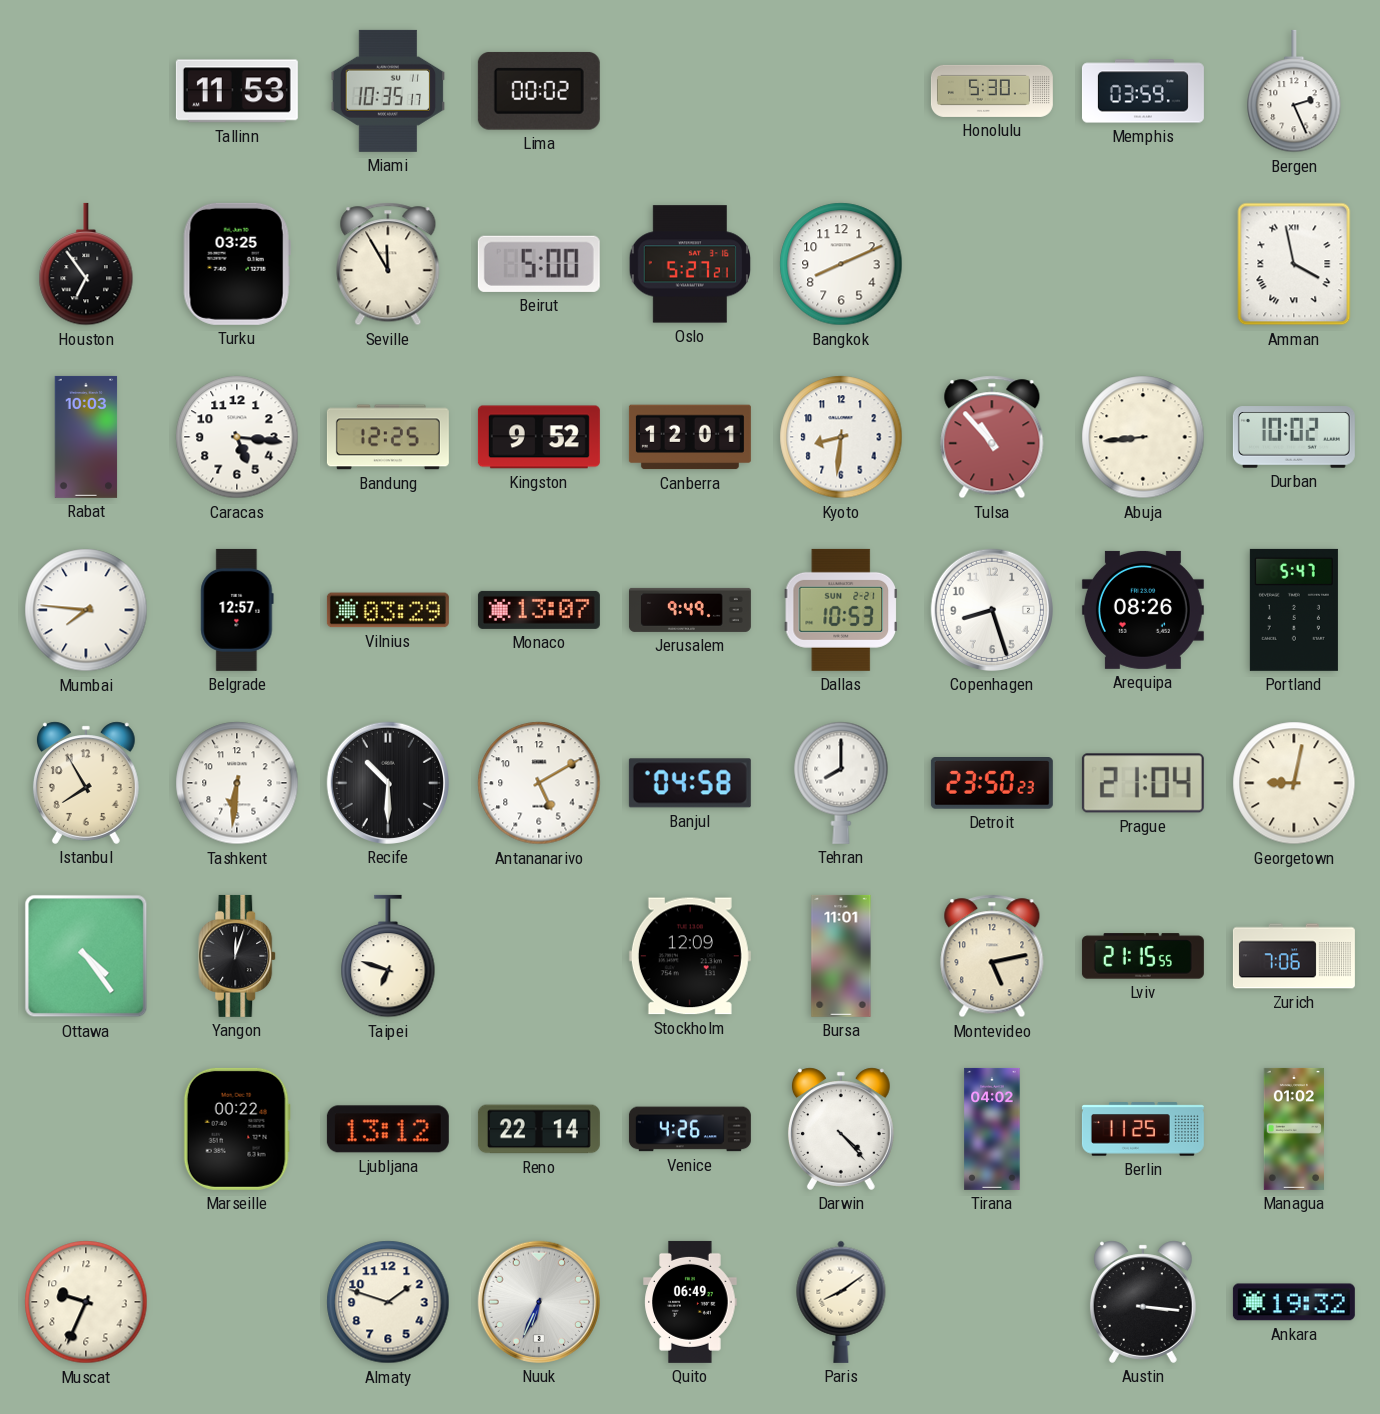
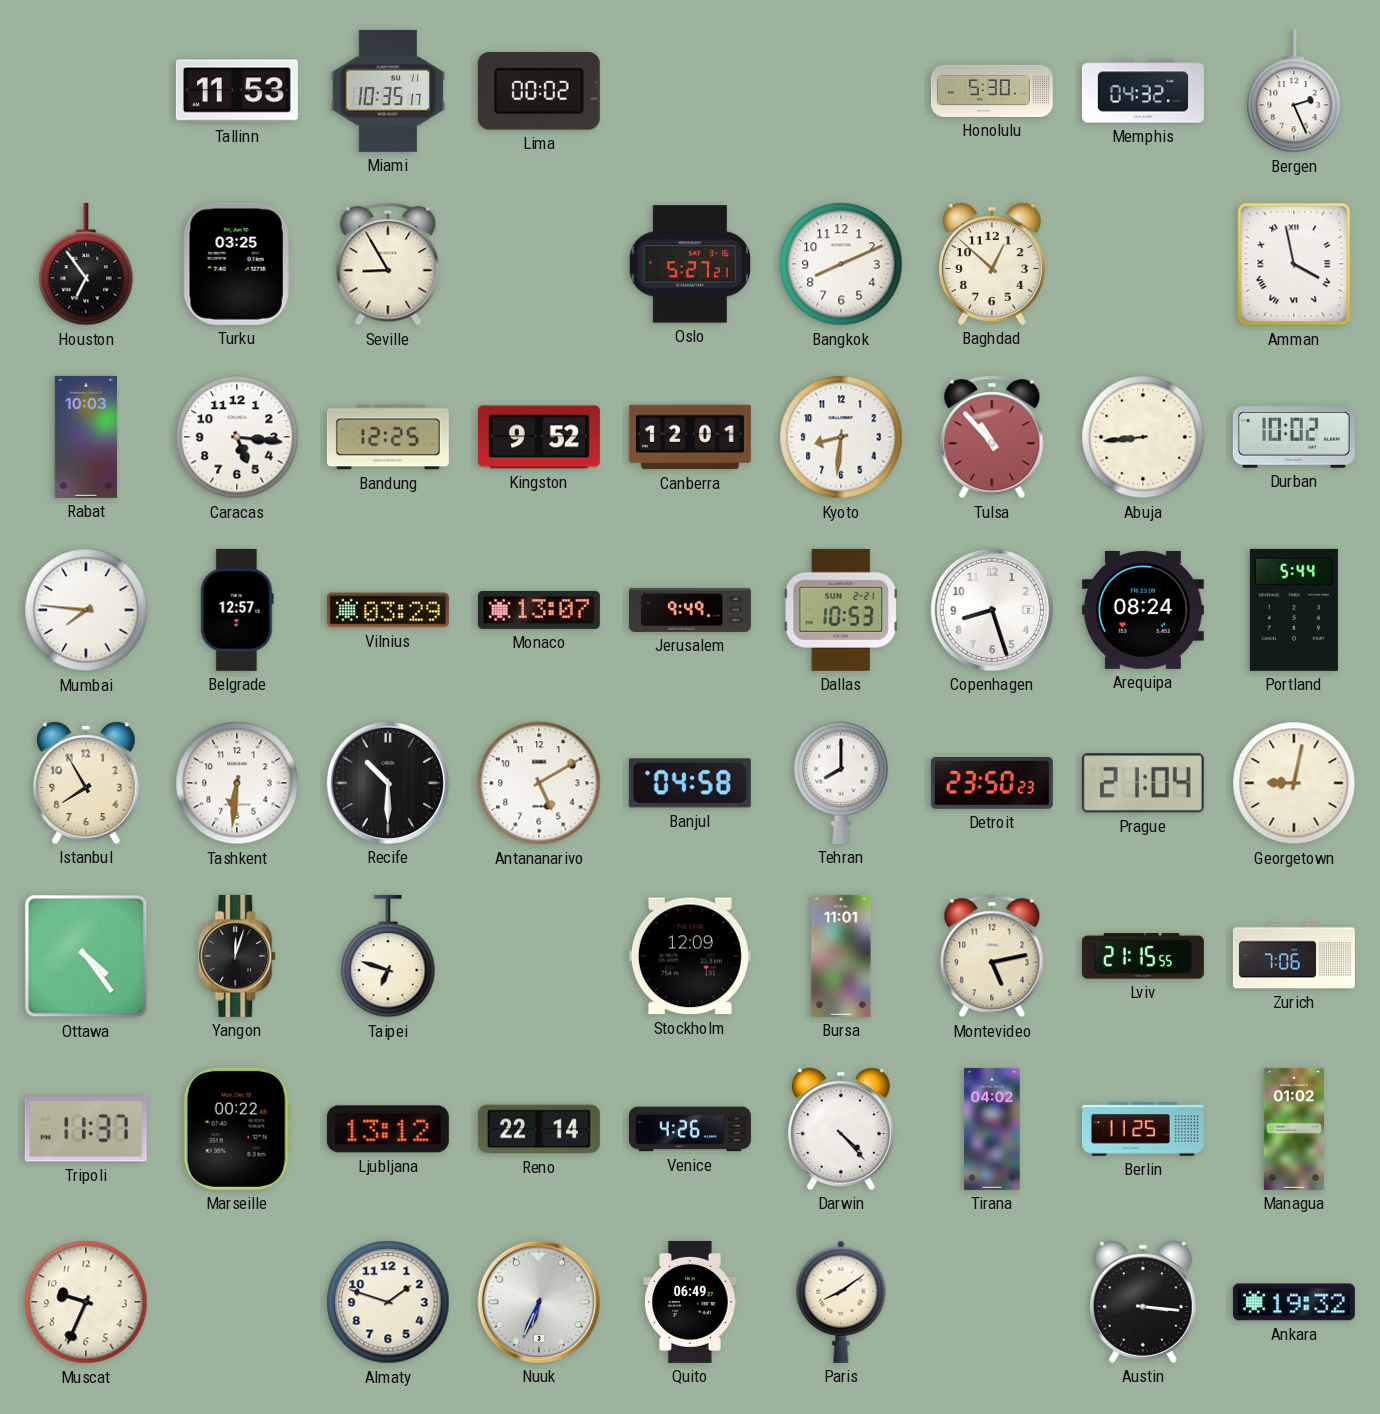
Memphis: 03:59 -> 04:32
Seville: 11:55 -> 8:55
Beirut: 5:00 -> none
Baghdad: none -> 12:52
Arequipa: 08:26 -> 08:24
Portland: 5:47 -> 5:44
Tripoli: none -> 11:37
